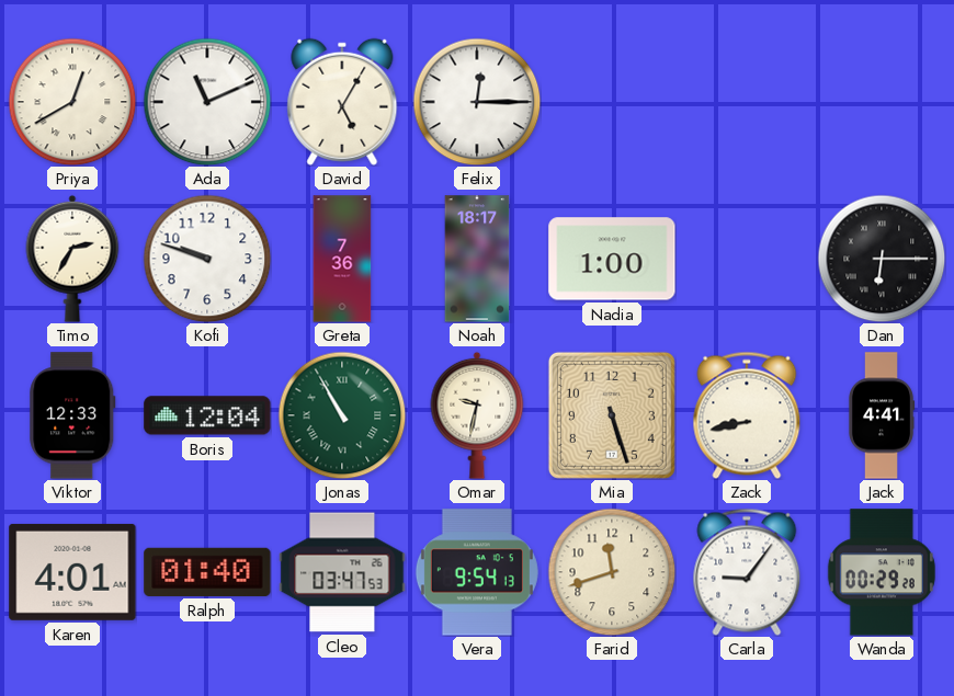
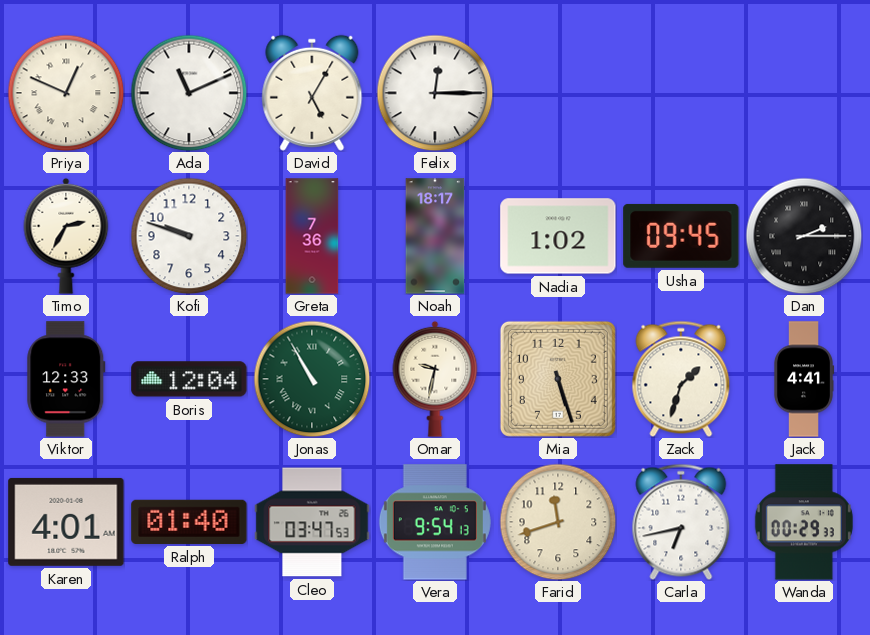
Priya: 12:40 -> 12:49
Nadia: 1:00 -> 1:02
Usha: none -> 09:45
Dan: 6:15 -> 2:15
Zack: 8:43 -> 1:33
Carla: 9:06 -> 6:43
Wanda: 00:29:28 -> 00:29:33
